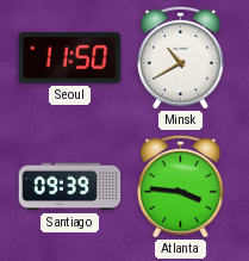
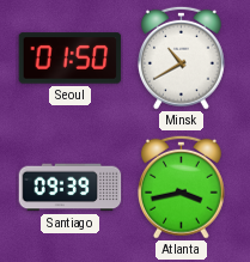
Seoul: 11:50 -> 01:50
Atlanta: 3:46 -> 3:43
